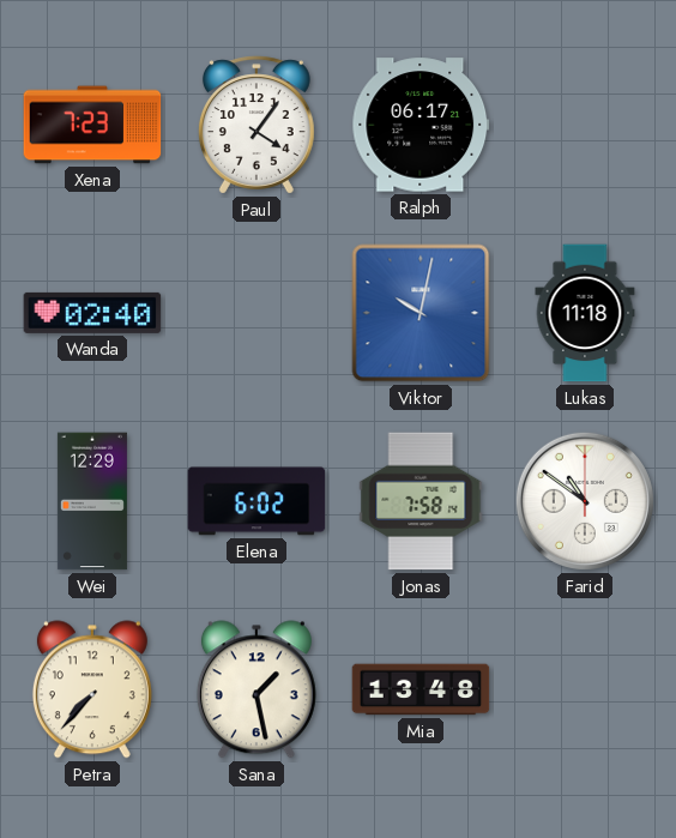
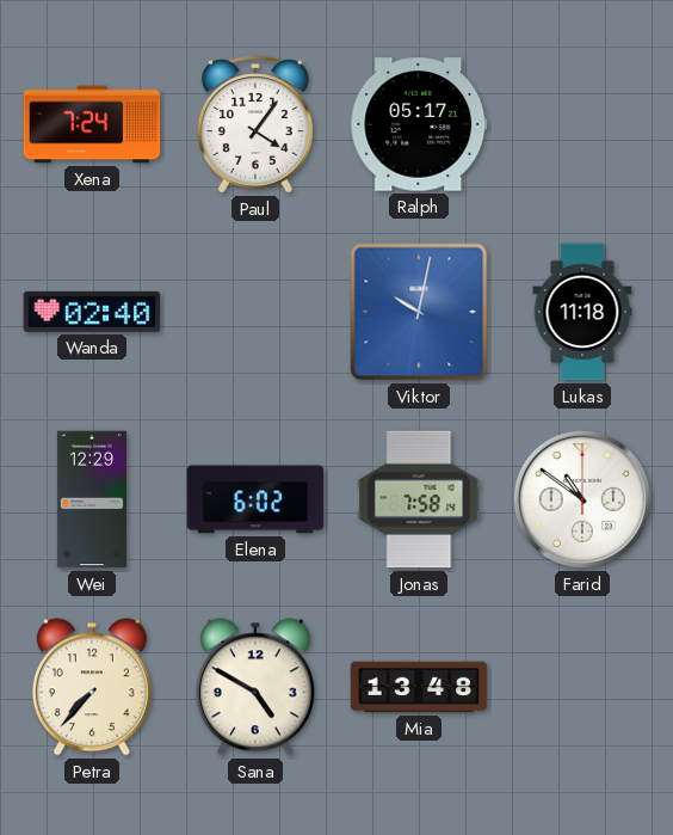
Xena: 7:23 -> 7:24
Ralph: 06:17 -> 05:17
Sana: 1:28 -> 4:50
